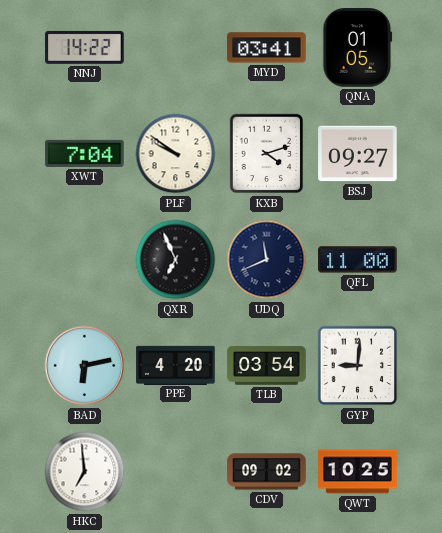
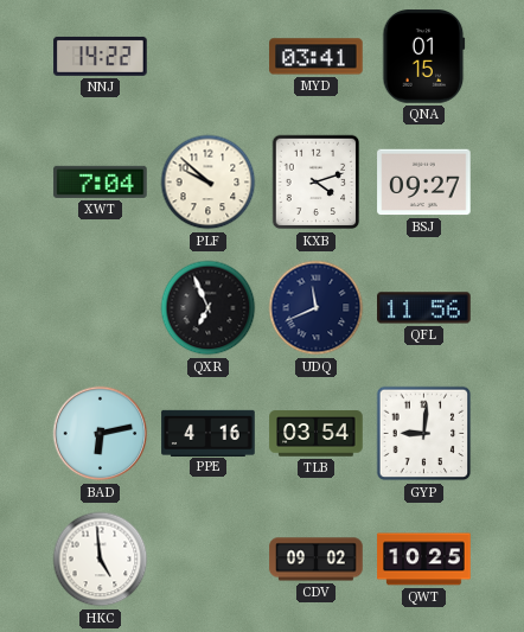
QNA: 01:05 -> 01:15
PLF: 9:51 -> 9:52
QFL: 11:00 -> 11:56
PPE: 4:20 -> 4:16
HKC: 6:59 -> 4:59
